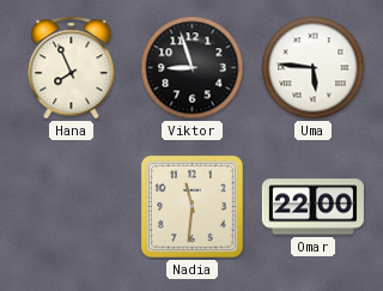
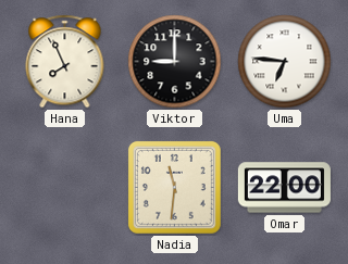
Viktor: 8:57 -> 9:00
Uma: 5:46 -> 6:46
